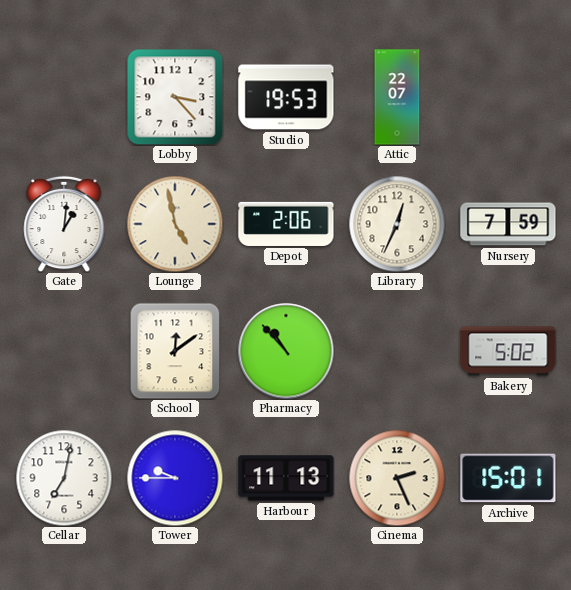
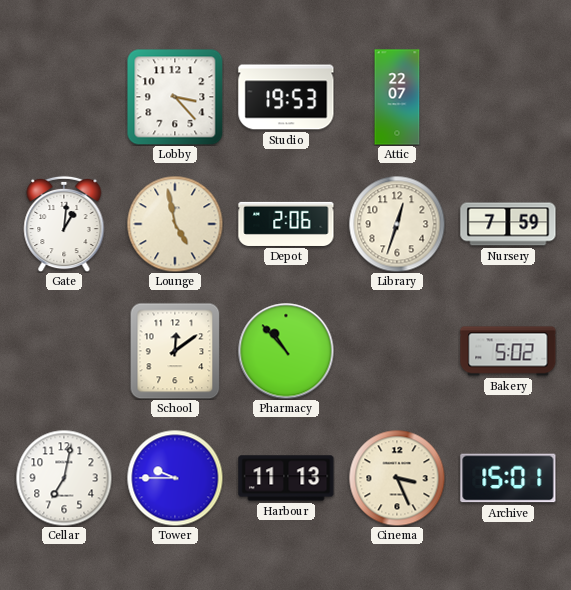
Library: 12:34 -> 12:33
Cinema: 2:26 -> 3:26
